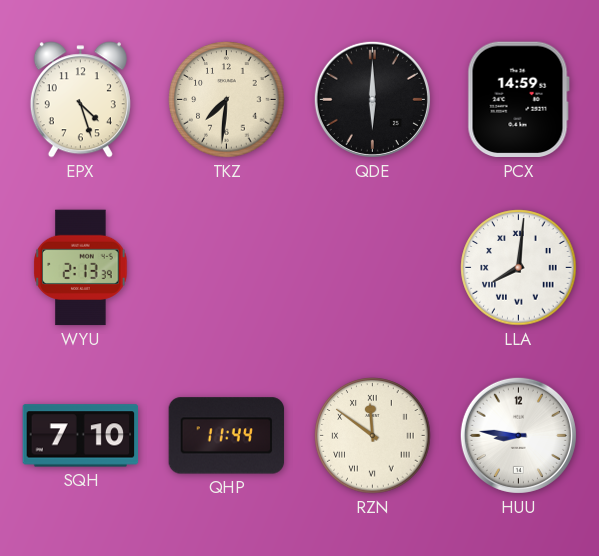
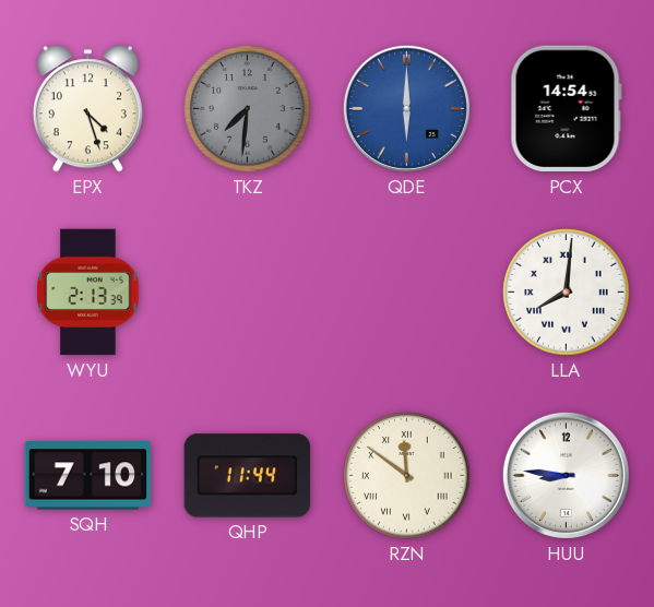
TKZ dial: cream -> grey
QDE dial: black -> blue
PCX: 14:59 -> 14:54
